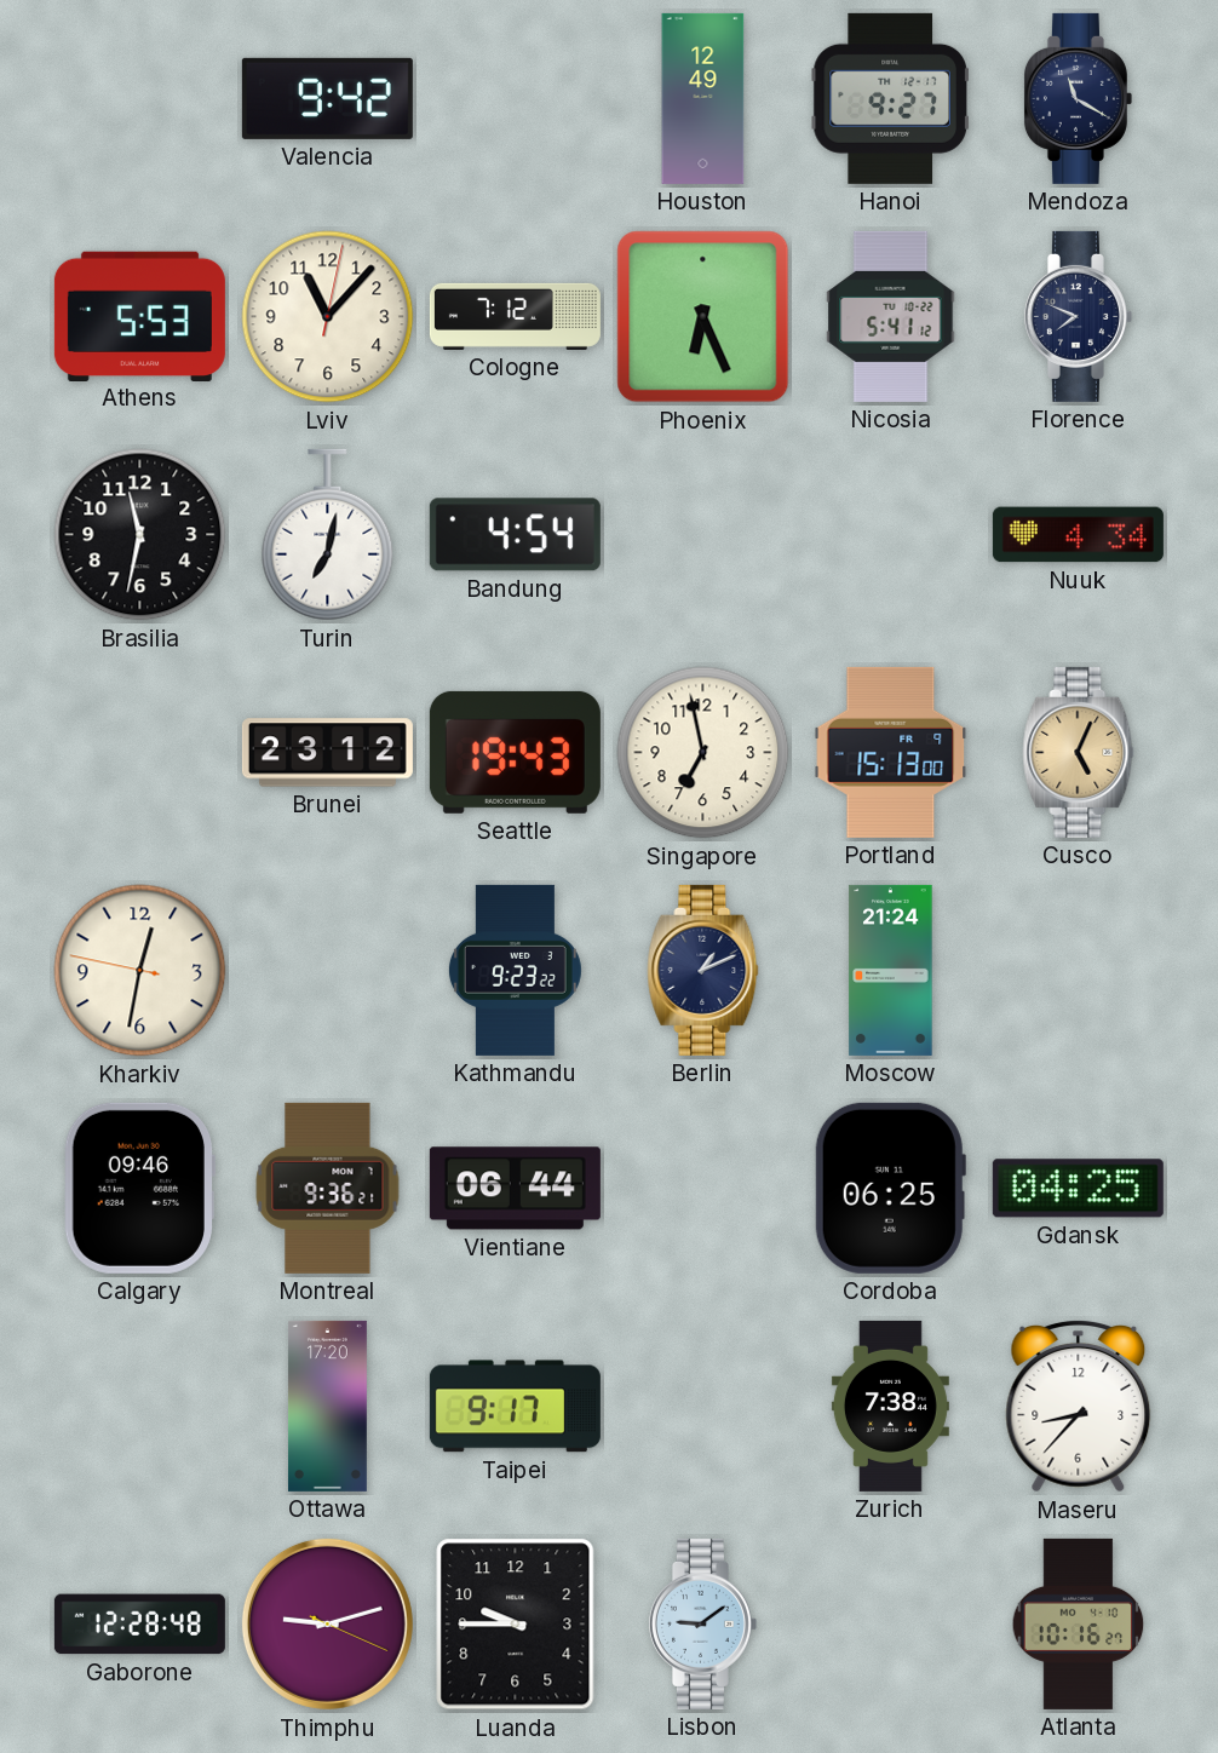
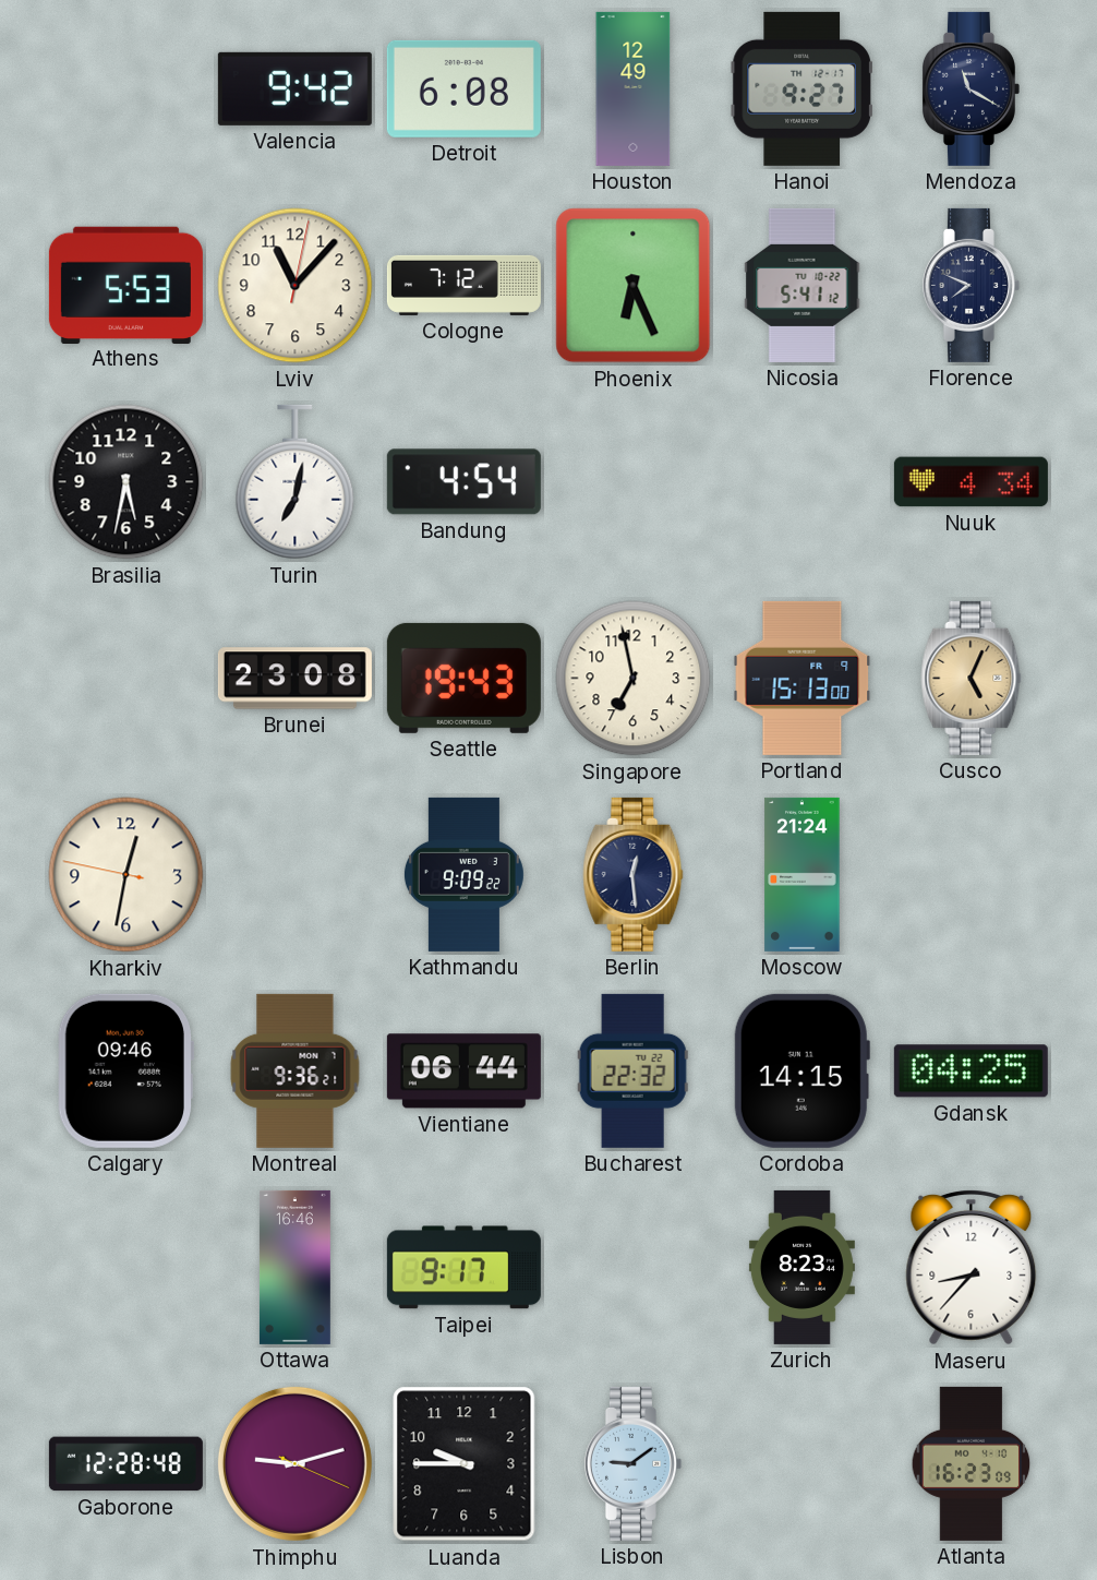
Detroit: none -> 6:08
Brasilia: 11:32 -> 5:32
Brunei: 23:12 -> 23:08
Kathmandu: 9:23 -> 9:09
Berlin: 1:11 -> 12:29
Bucharest: none -> 22:32
Cordoba: 06:25 -> 14:15
Ottawa: 17:20 -> 16:46
Zurich: 7:38 -> 8:23
Atlanta: 10:16 -> 16:23
